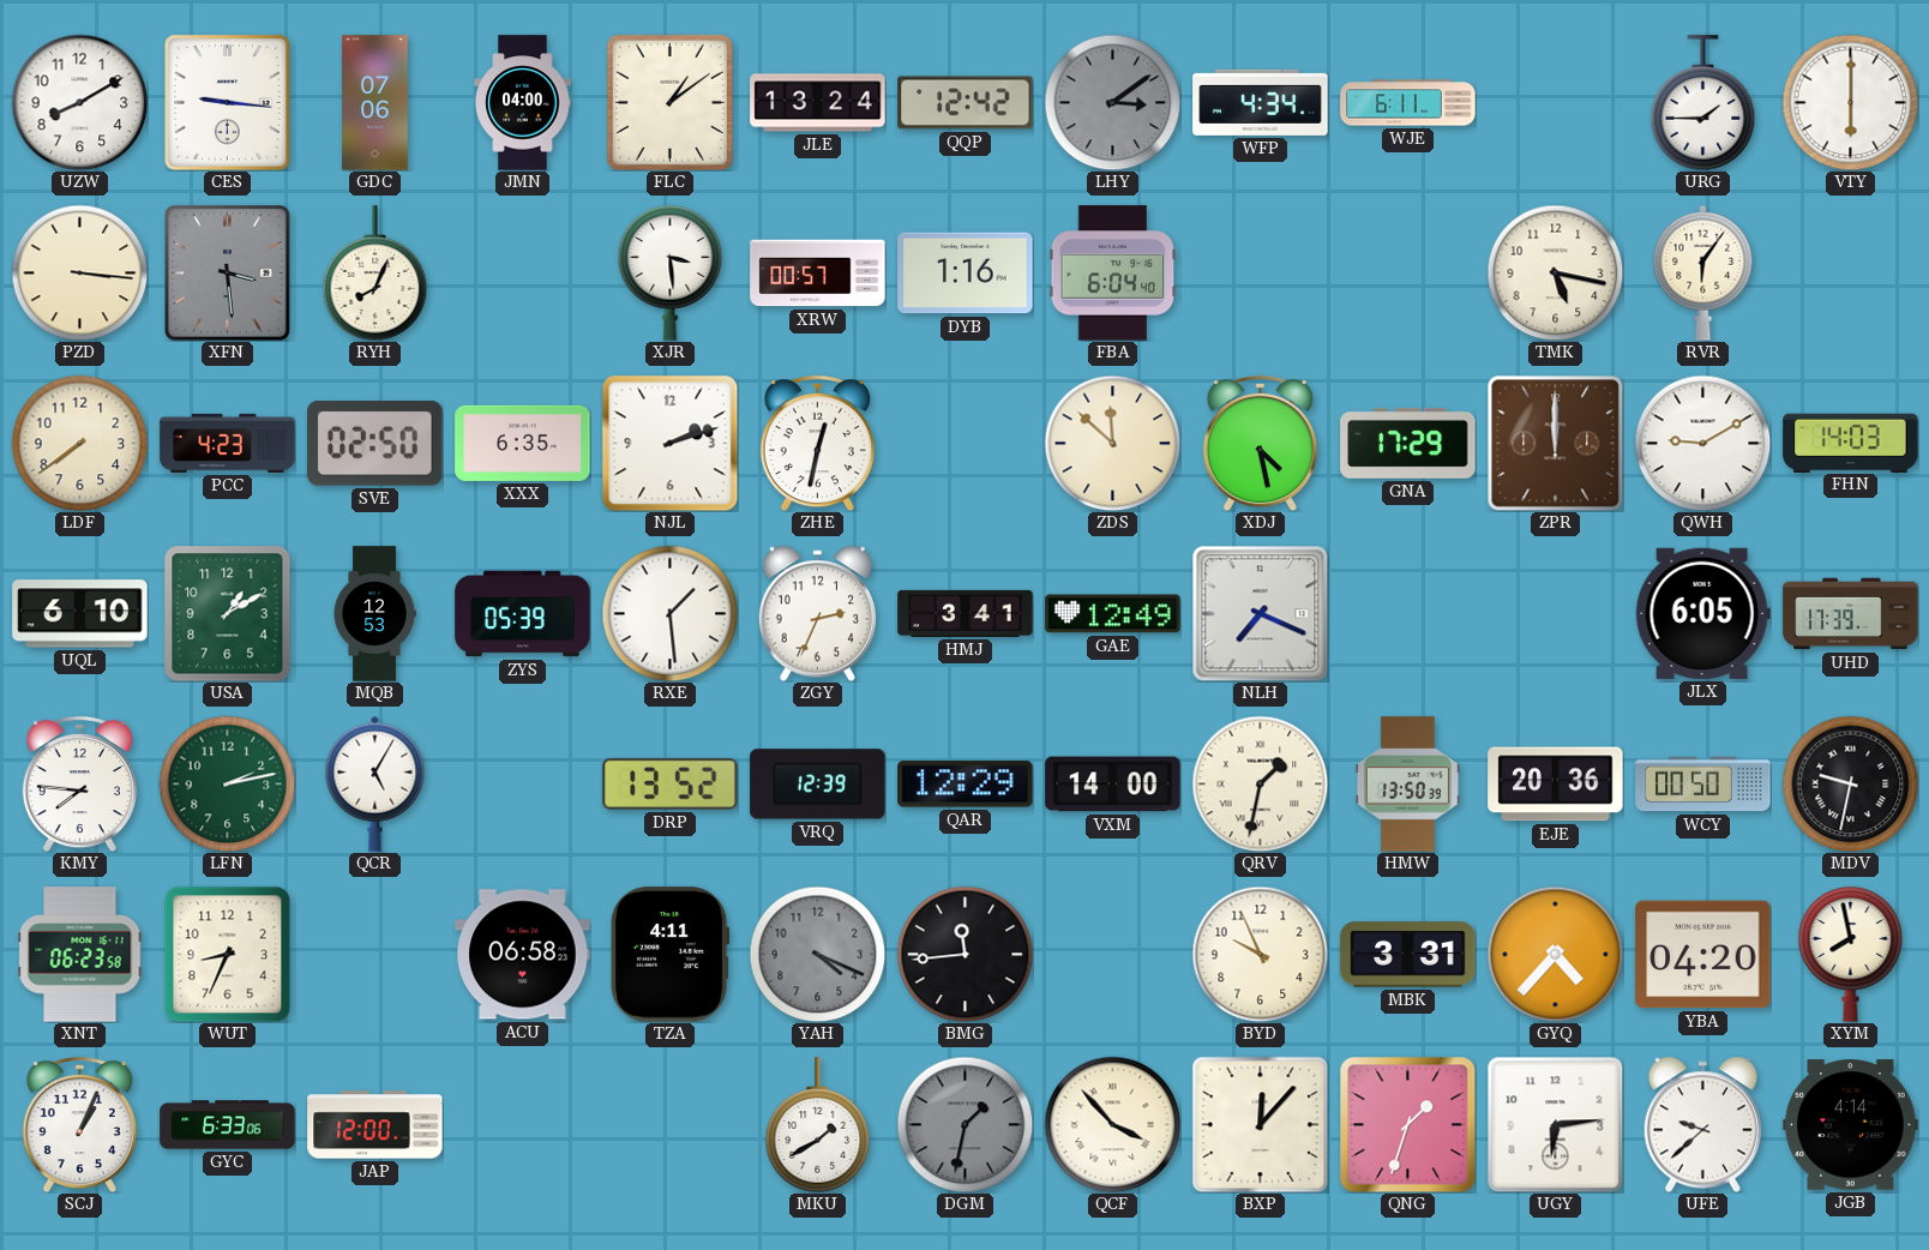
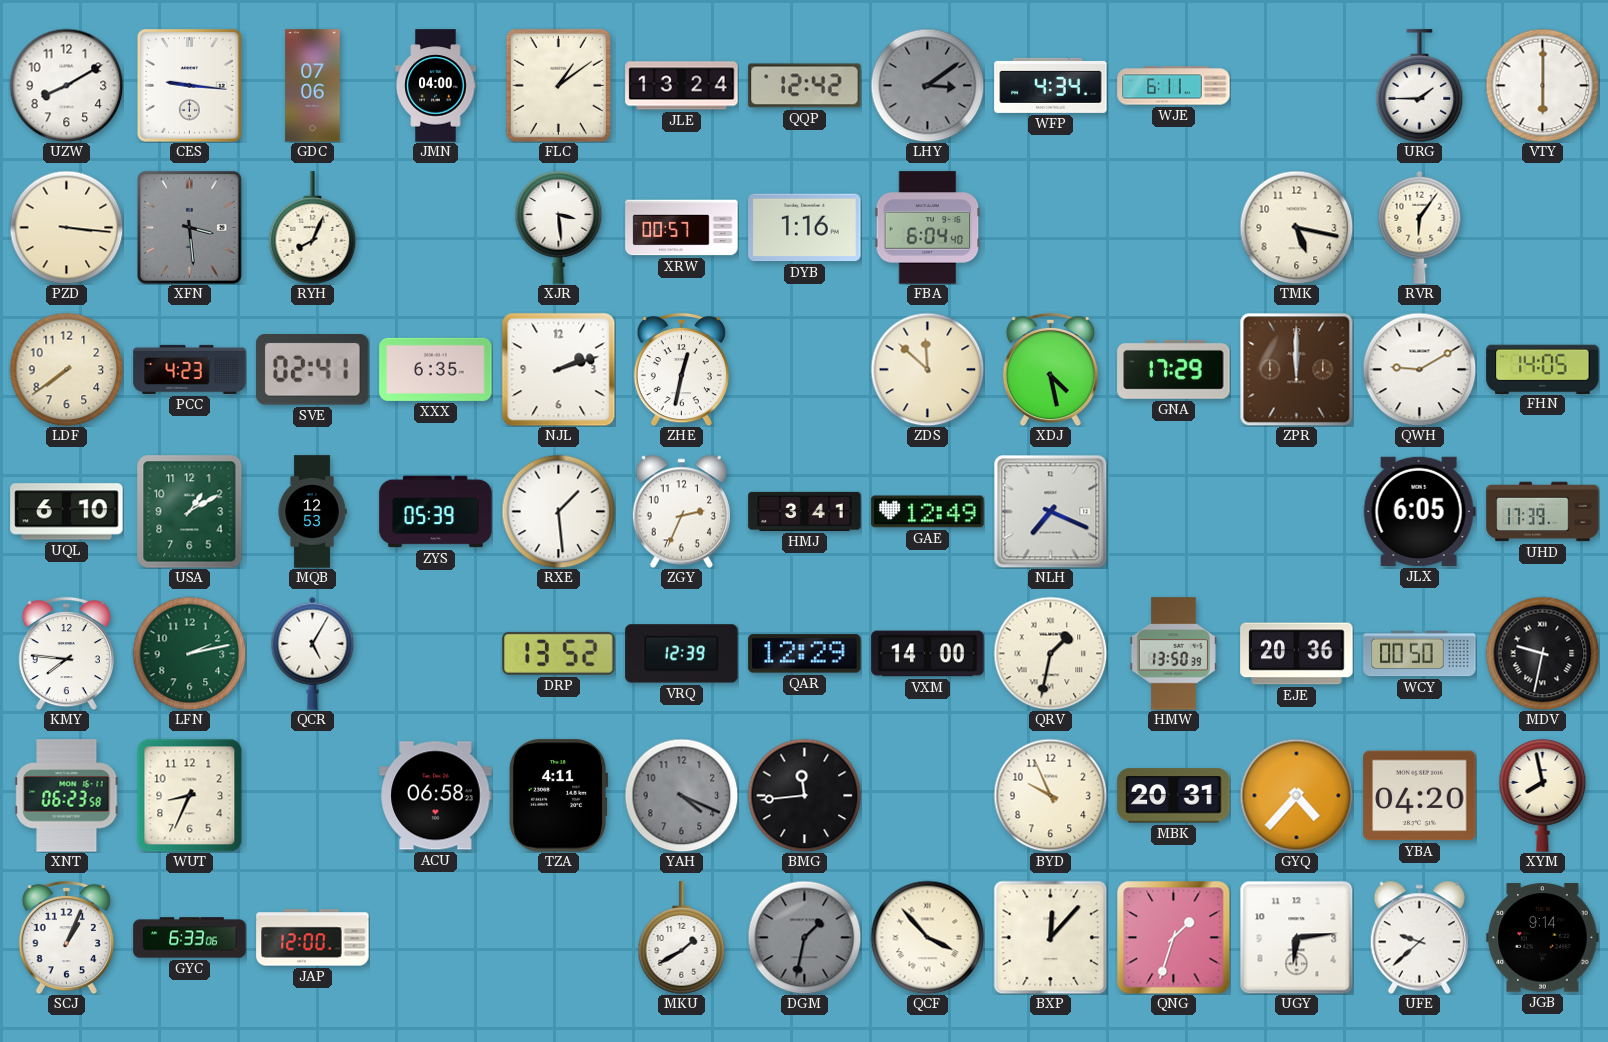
SVE: 02:50 -> 02:41
FHN: 14:03 -> 14:05
MBK: 3:31 -> 20:31
JGB: 4:14 -> 9:14
